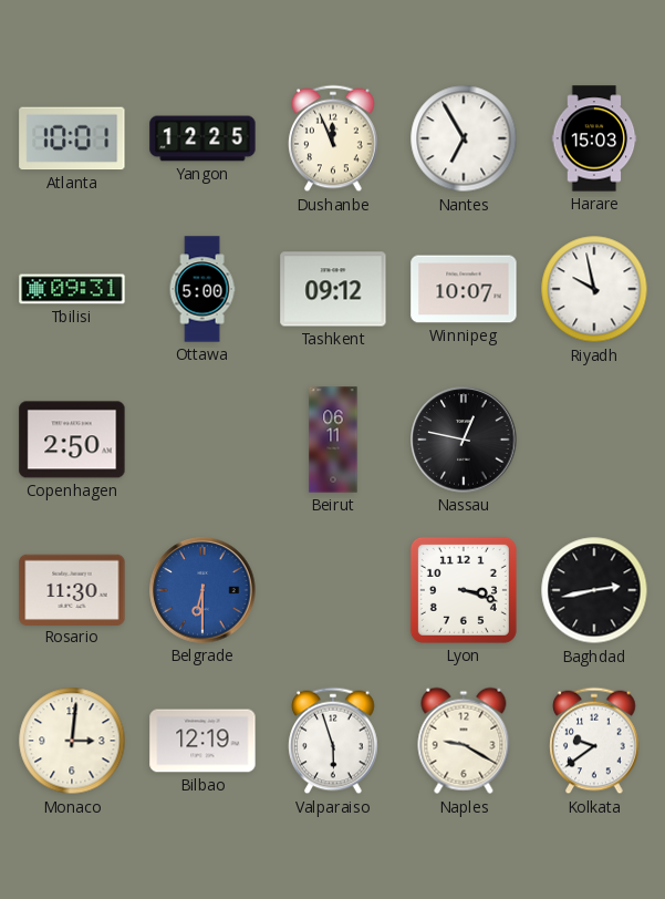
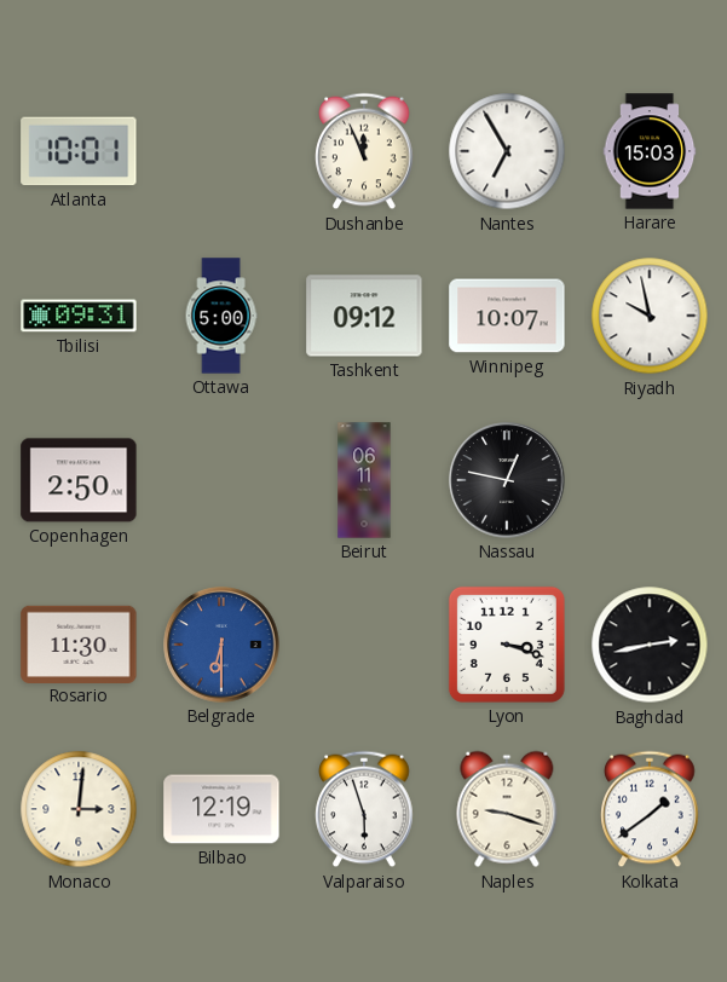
Yangon: 12:25 -> none
Naples: 9:20 -> 9:18
Kolkata: 9:39 -> 1:39
